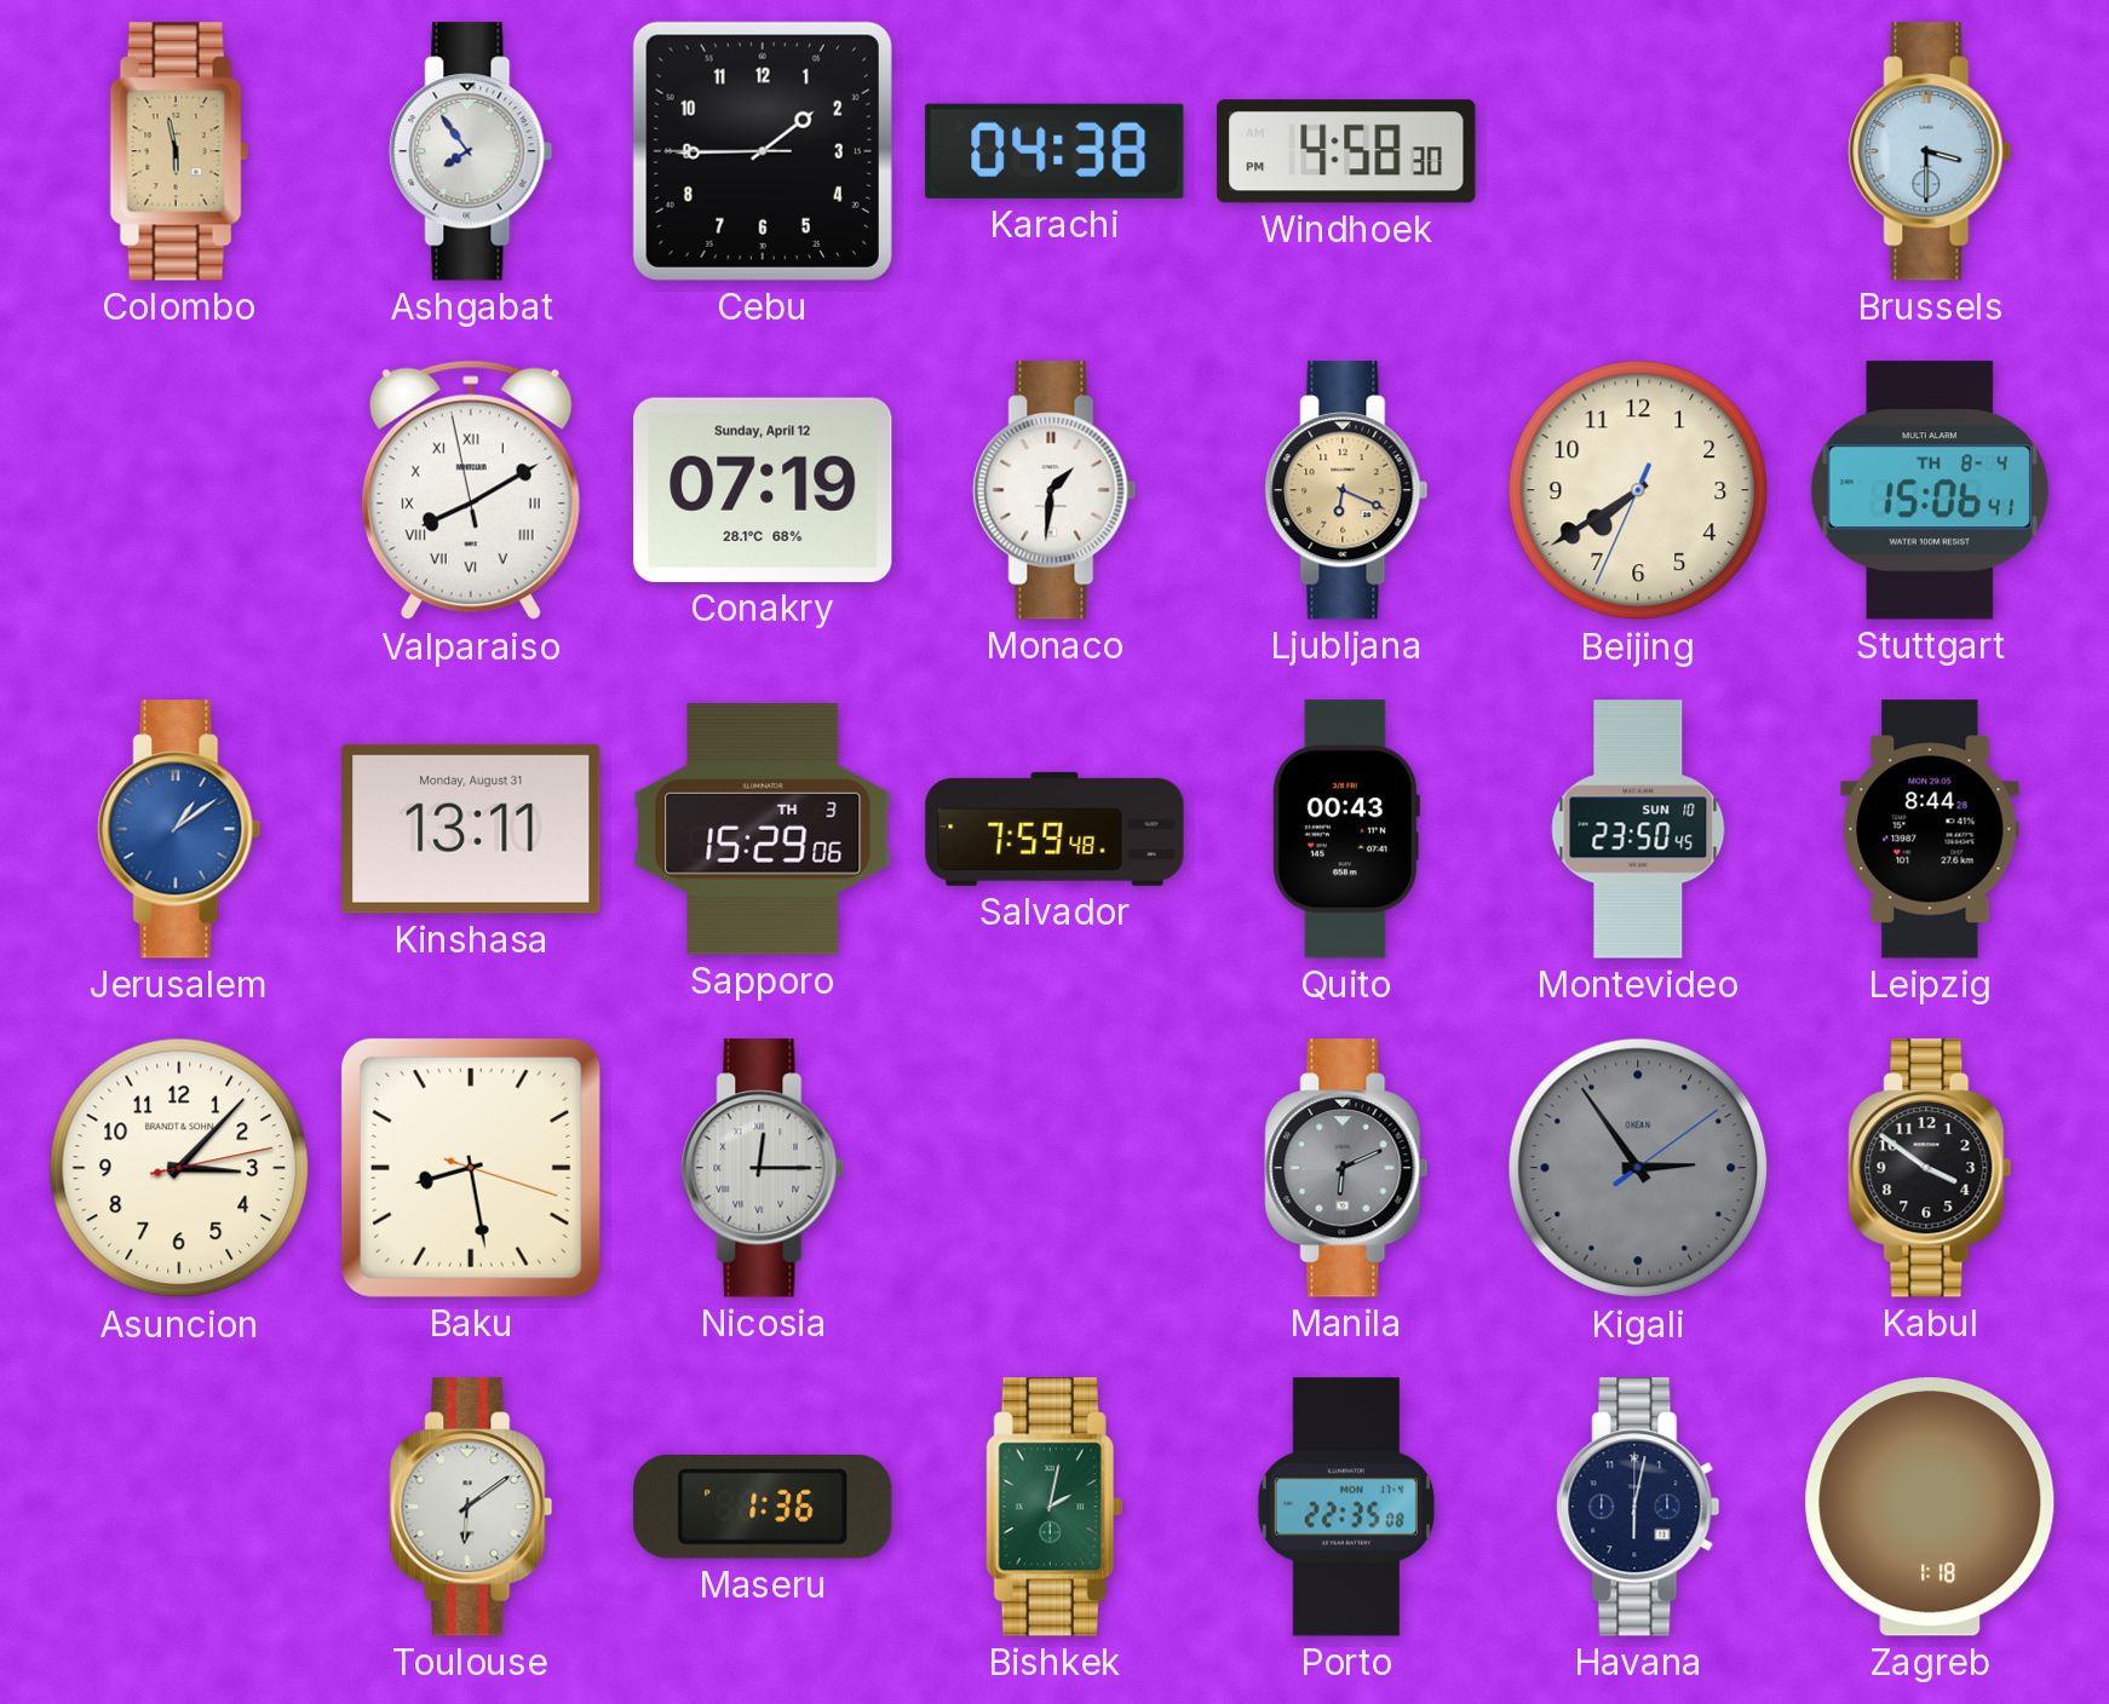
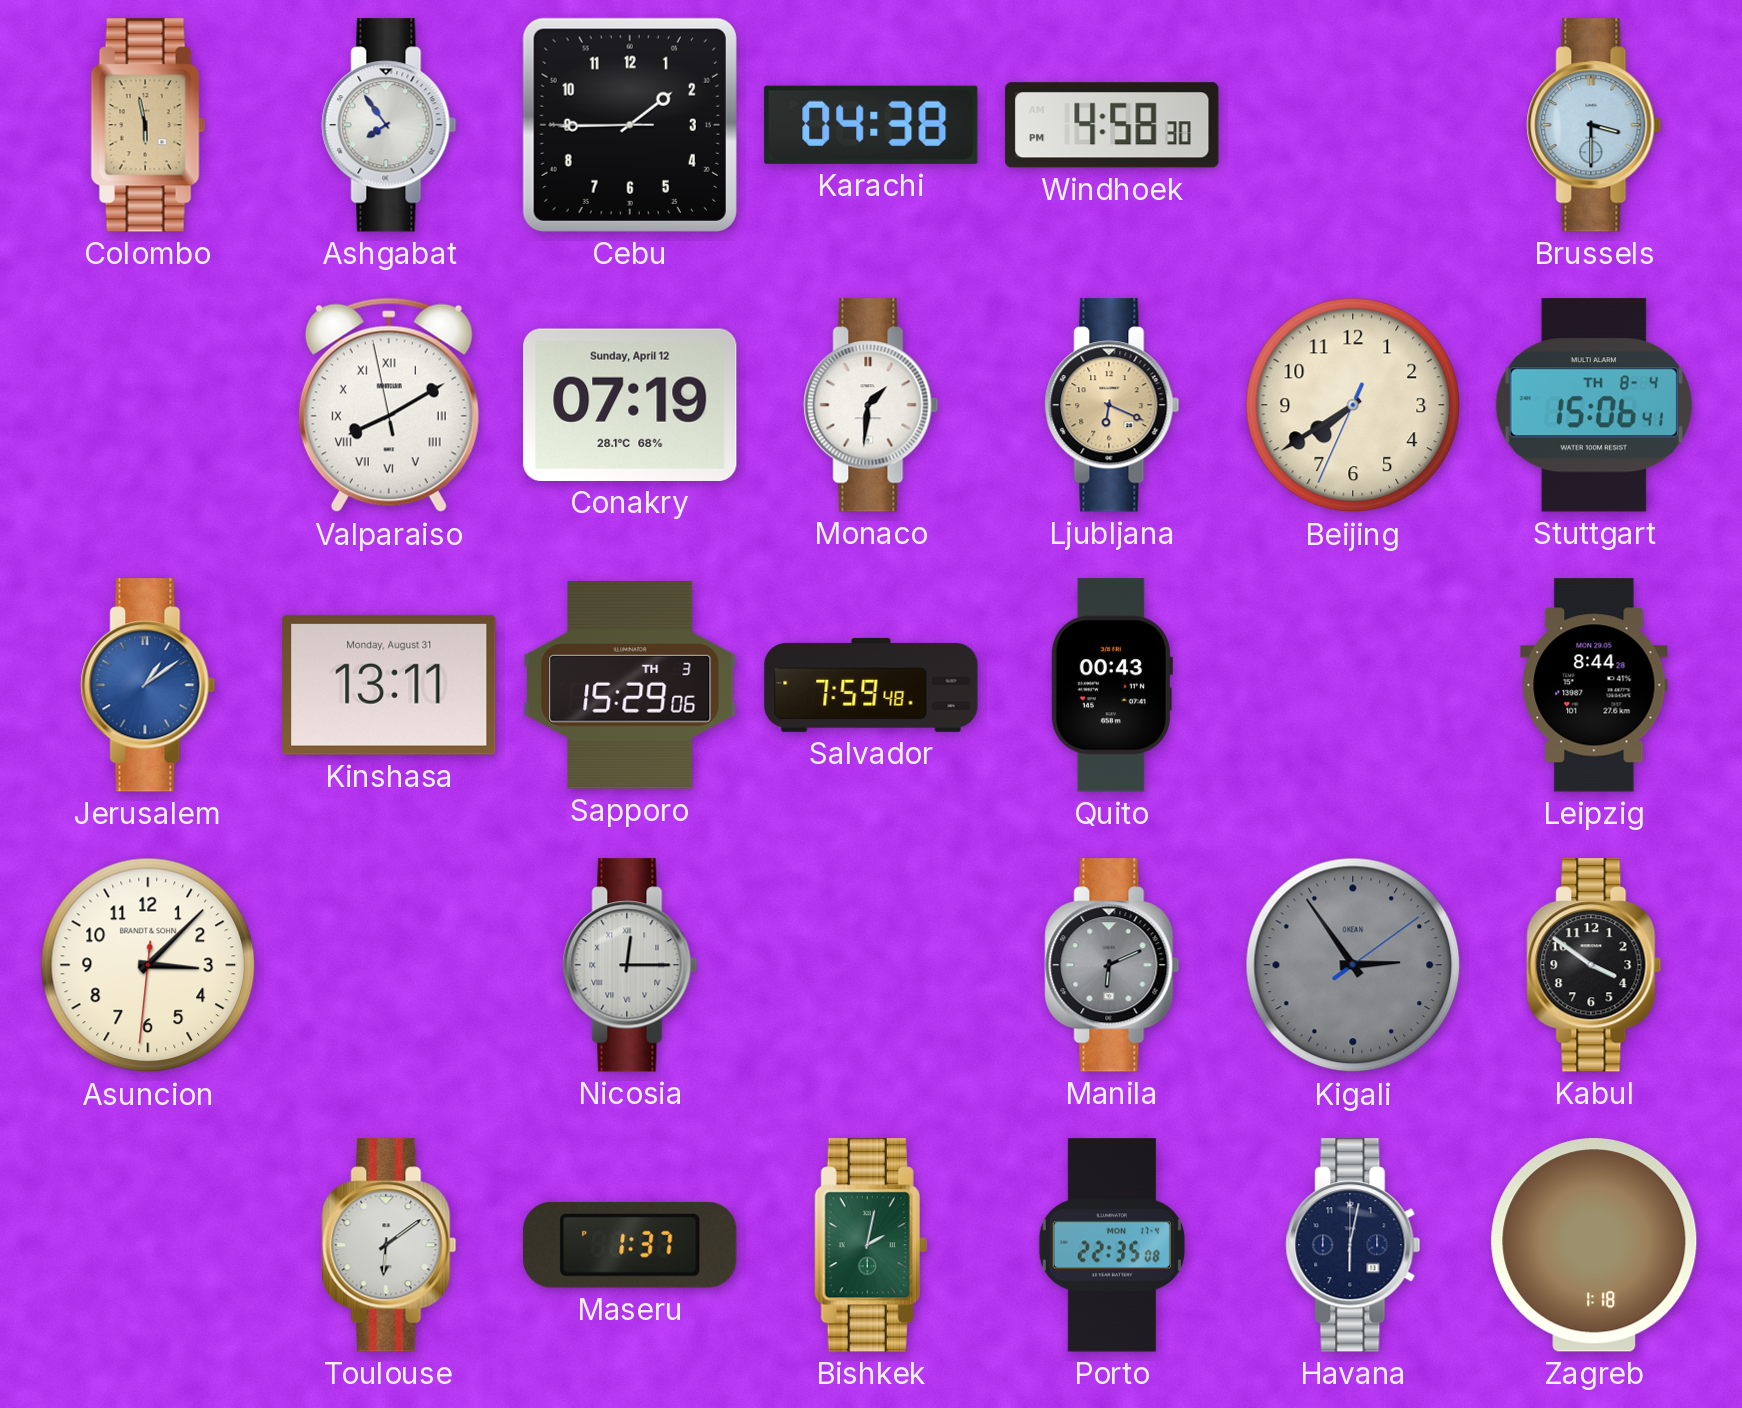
Montevideo: 23:50 -> none
Asuncion: 3:07:13 -> 3:07:31
Baku: 8:28 -> none
Maseru: 1:36 -> 1:37
